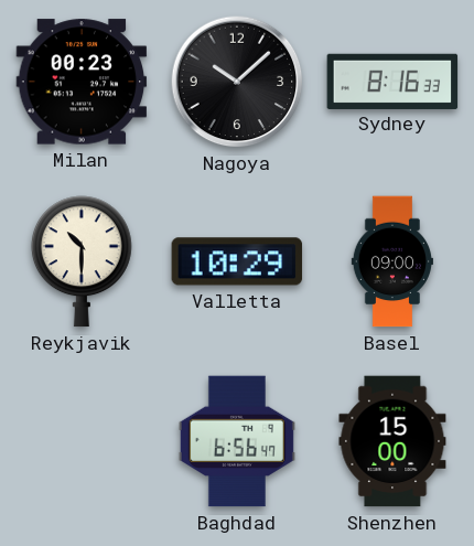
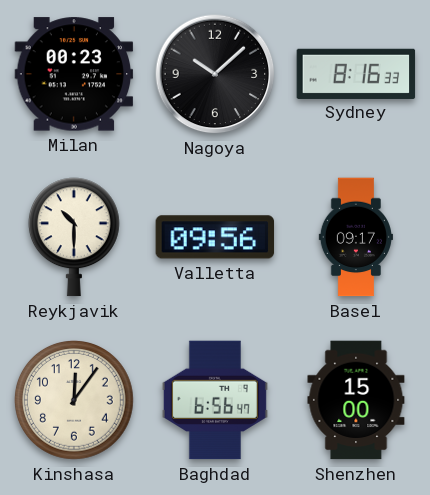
Valletta: 10:29 -> 09:56
Basel: 09:00 -> 09:17
Kinshasa: none -> 12:06
